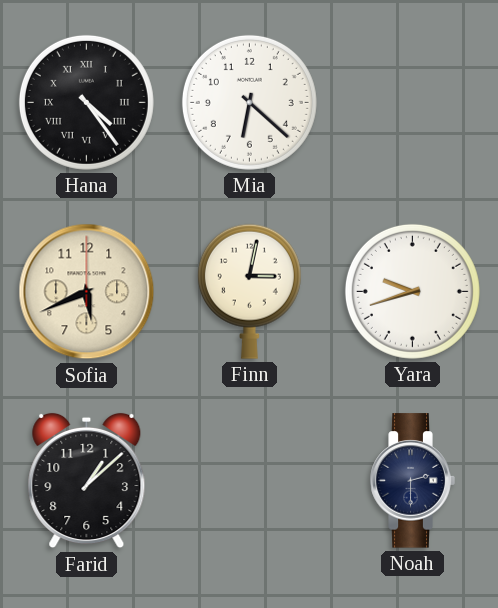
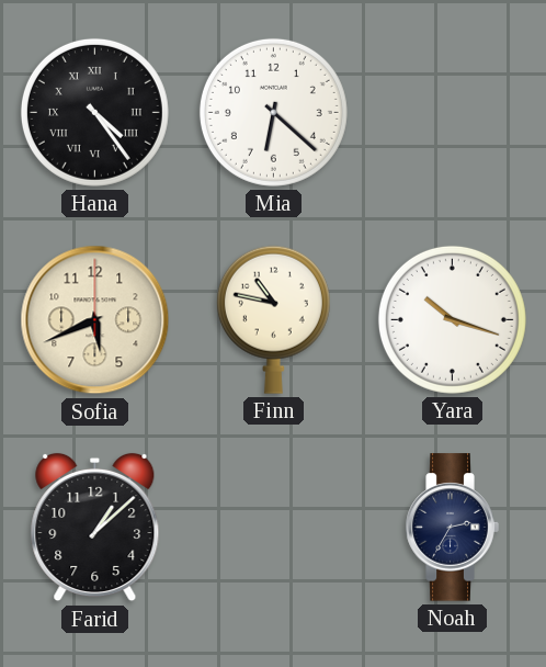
Finn: 3:02 -> 10:47
Yara: 9:42 -> 10:18
Noah: 2:30 -> 2:35
